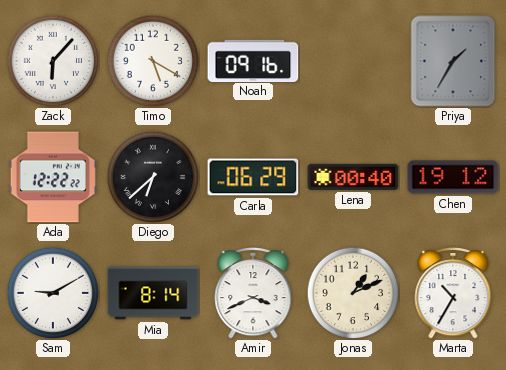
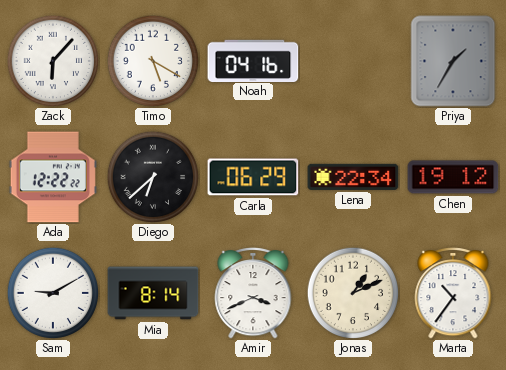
Noah: 09:16 -> 04:16
Lena: 00:40 -> 22:34
Marta: 10:35 -> 10:36
